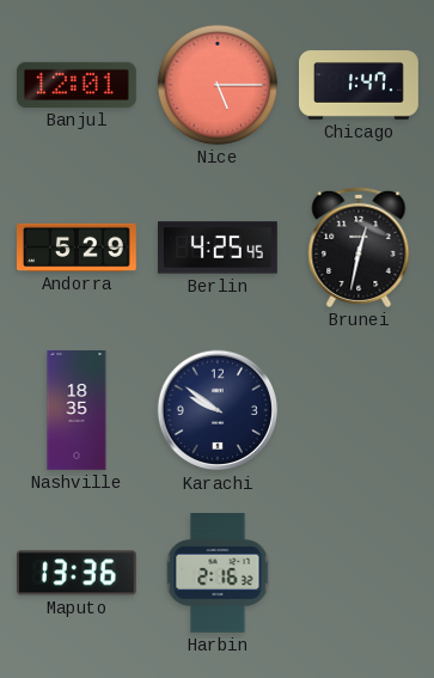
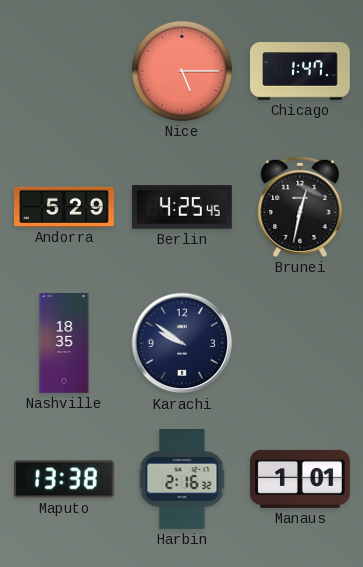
Banjul: 12:01 -> none
Maputo: 13:36 -> 13:38
Manaus: none -> 1:01
